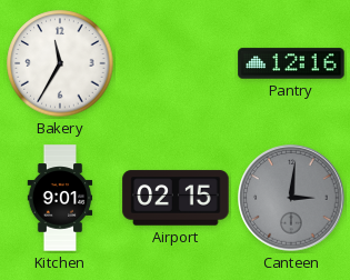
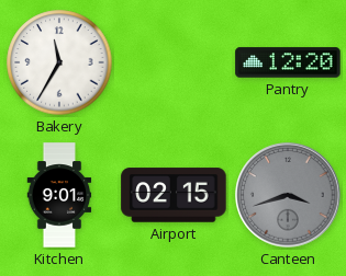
Pantry: 12:16 -> 12:20
Canteen: 3:01 -> 3:42
